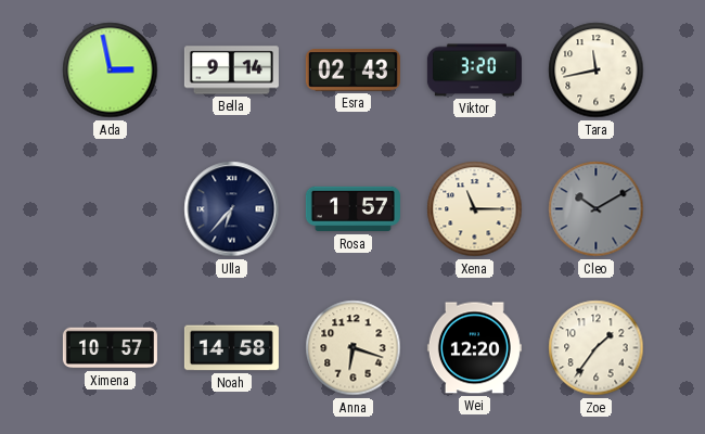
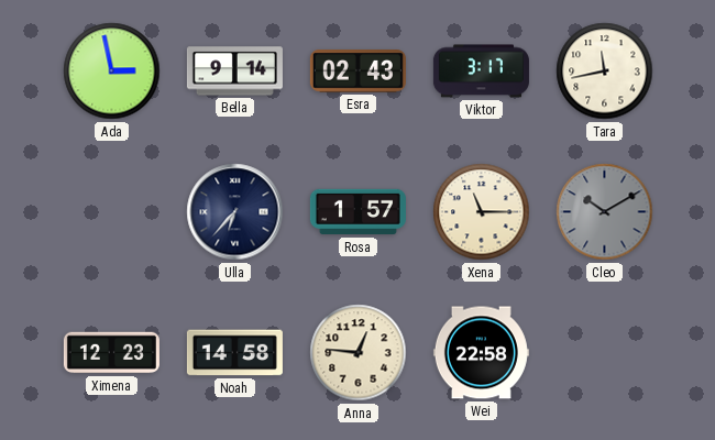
Viktor: 3:20 -> 3:17
Ximena: 10:57 -> 12:23
Anna: 6:18 -> 12:46
Wei: 12:20 -> 22:58
Zoe: 1:36 -> none
